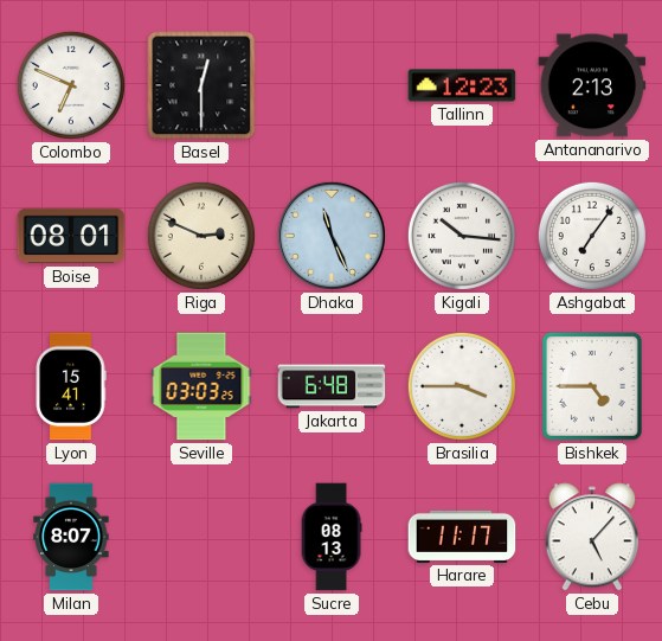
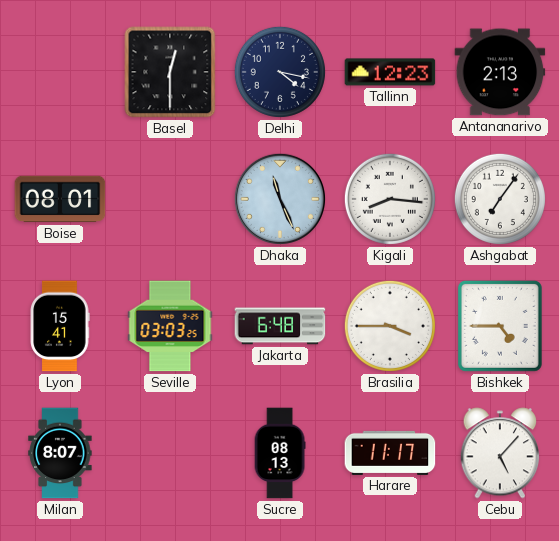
Colombo: 6:49 -> none
Delhi: none -> 4:17
Riga: 2:49 -> none
Kigali: 10:16 -> 8:16
